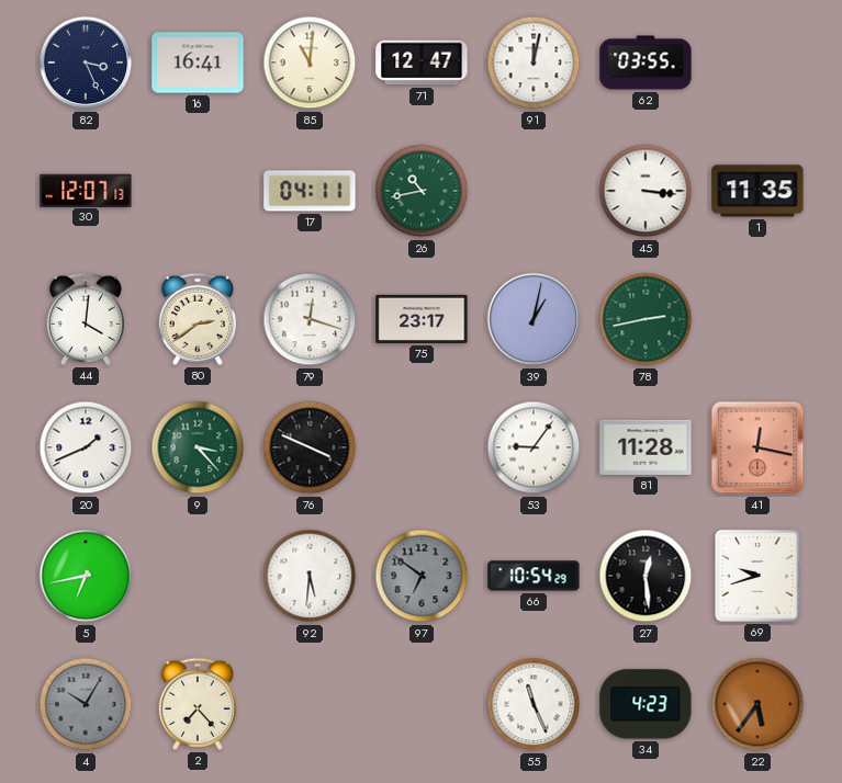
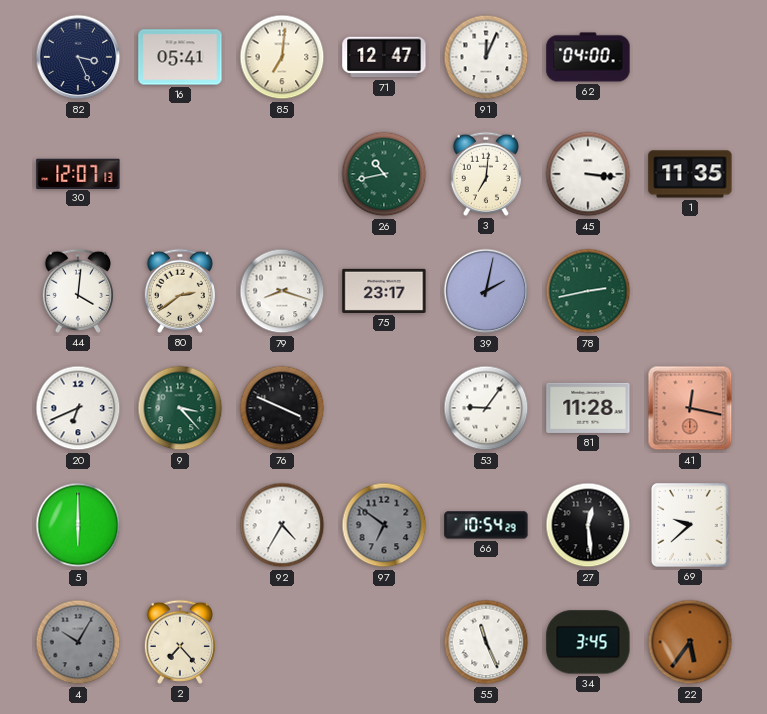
16: 16:41 -> 05:41
85: 11:01 -> 7:01
91: 12:02 -> 12:04
62: 03:55 -> 04:00
17: 04:11 -> none
3: none -> 7:01
79: 12:18 -> 8:18
39: 1:02 -> 2:02
20: 1:41 -> 6:41
5: 6:43 -> 6:00
92: 5:31 -> 4:35
69: 9:42 -> 9:38
34: 4:23 -> 3:45
